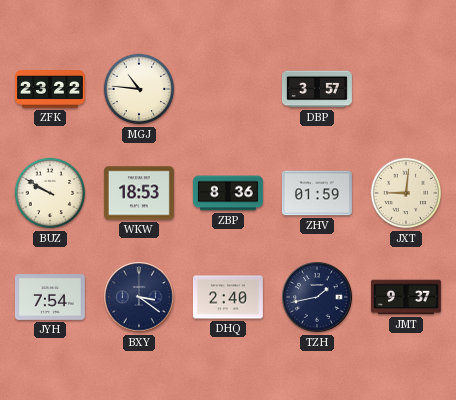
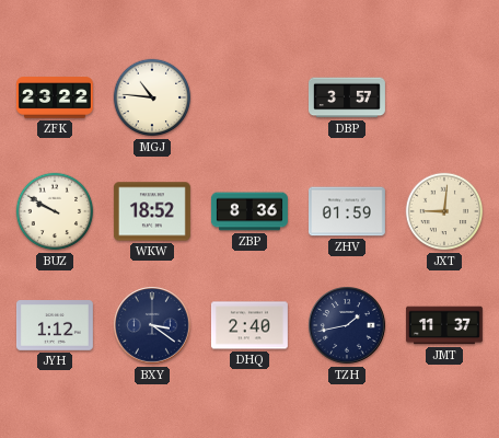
WKW: 18:53 -> 18:52
JYH: 7:54 -> 1:12
JMT: 9:37 -> 11:37
